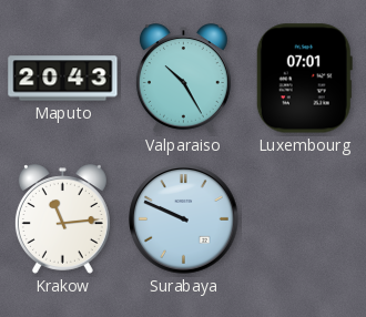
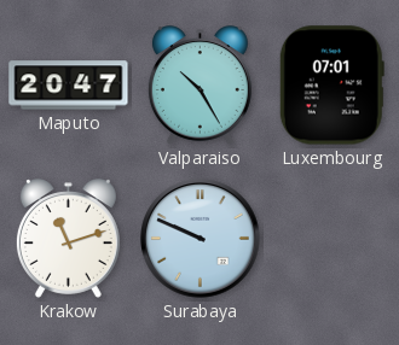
Maputo: 20:43 -> 20:47
Krakow: 11:14 -> 11:12
